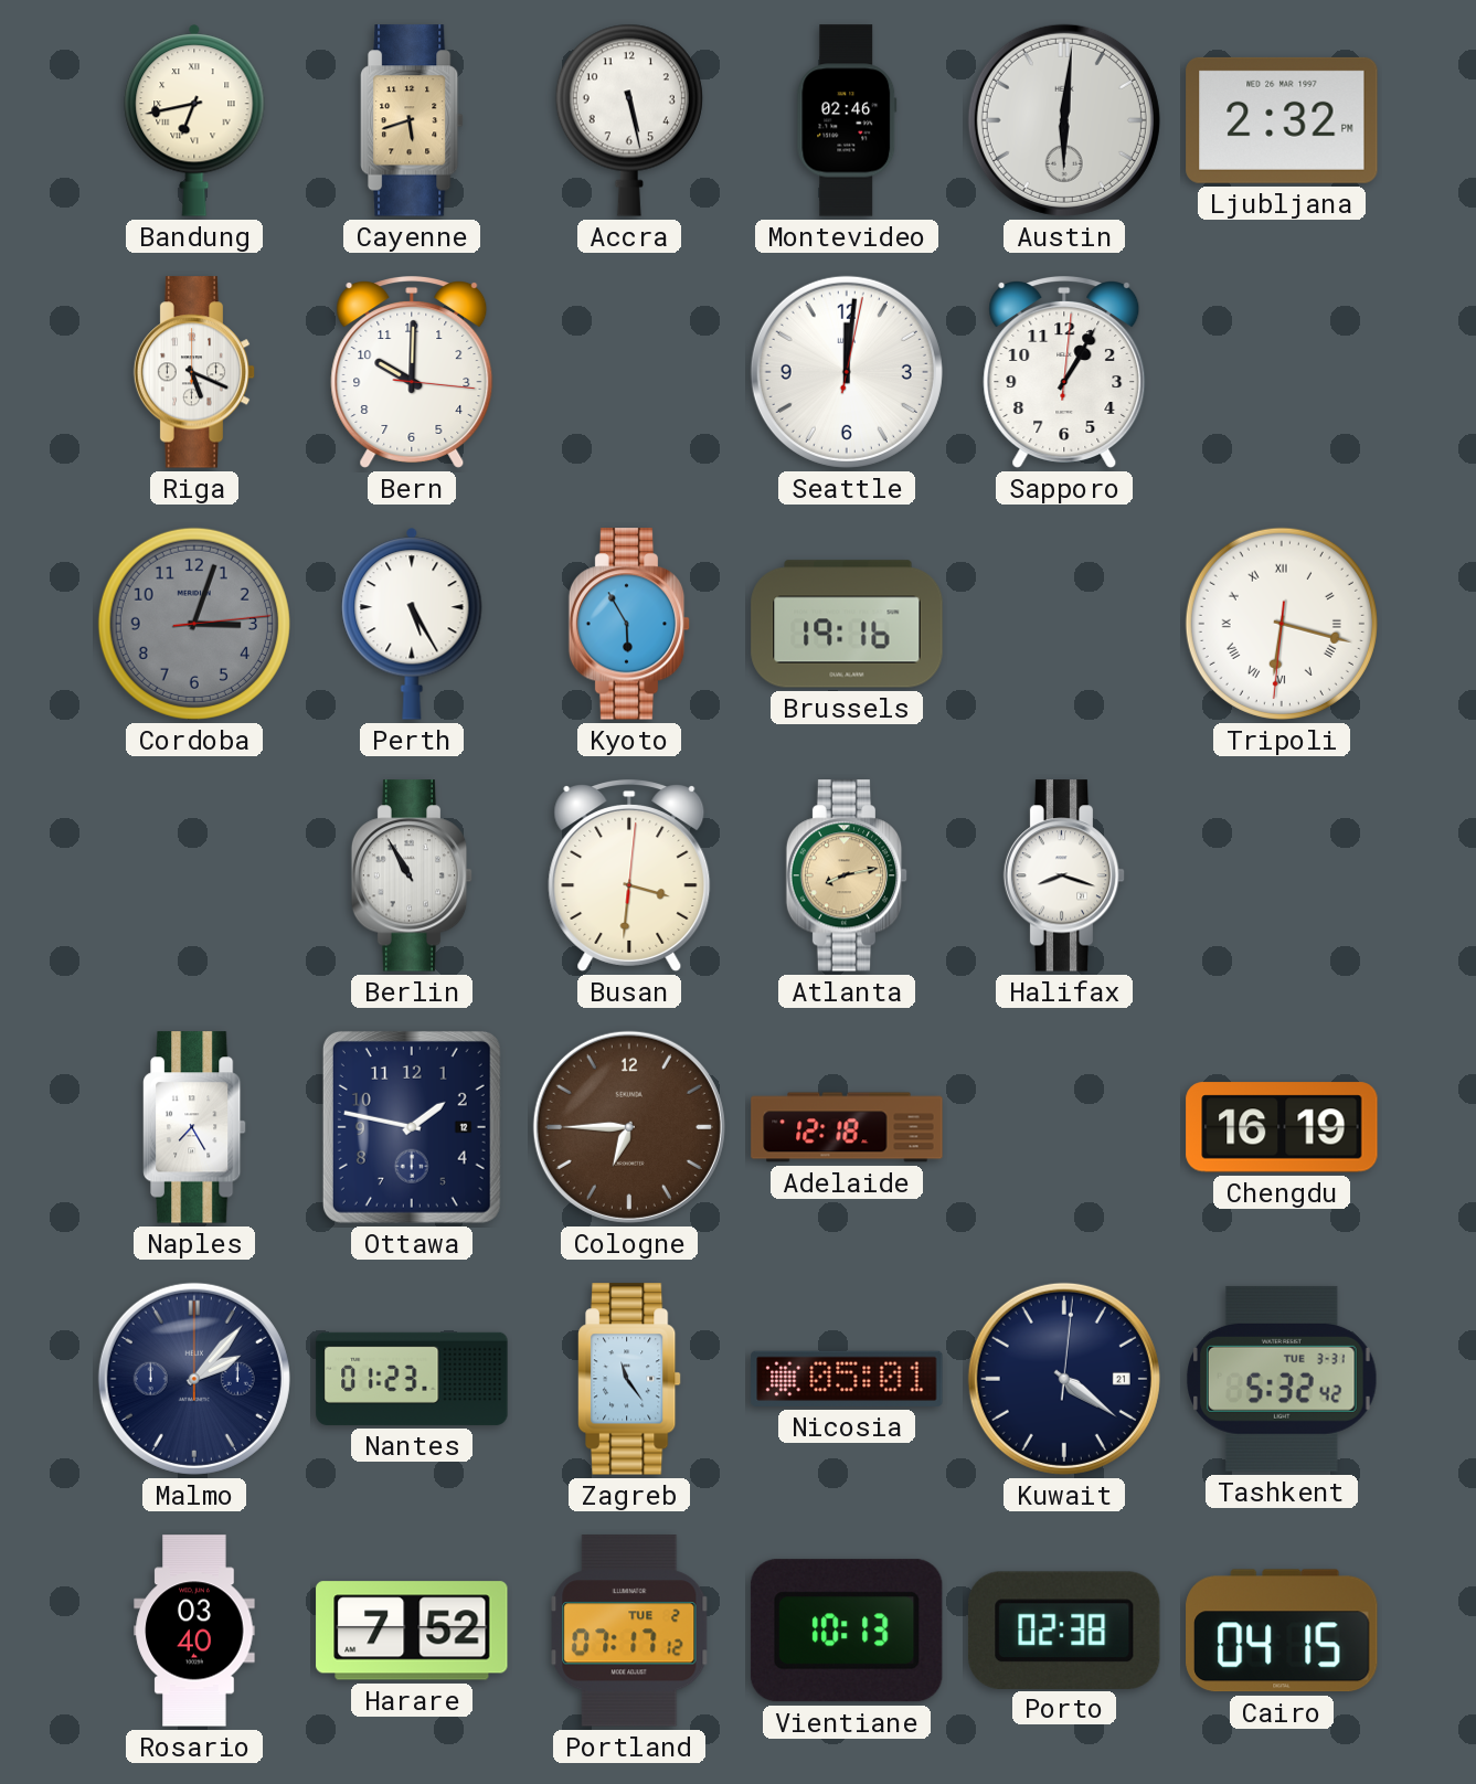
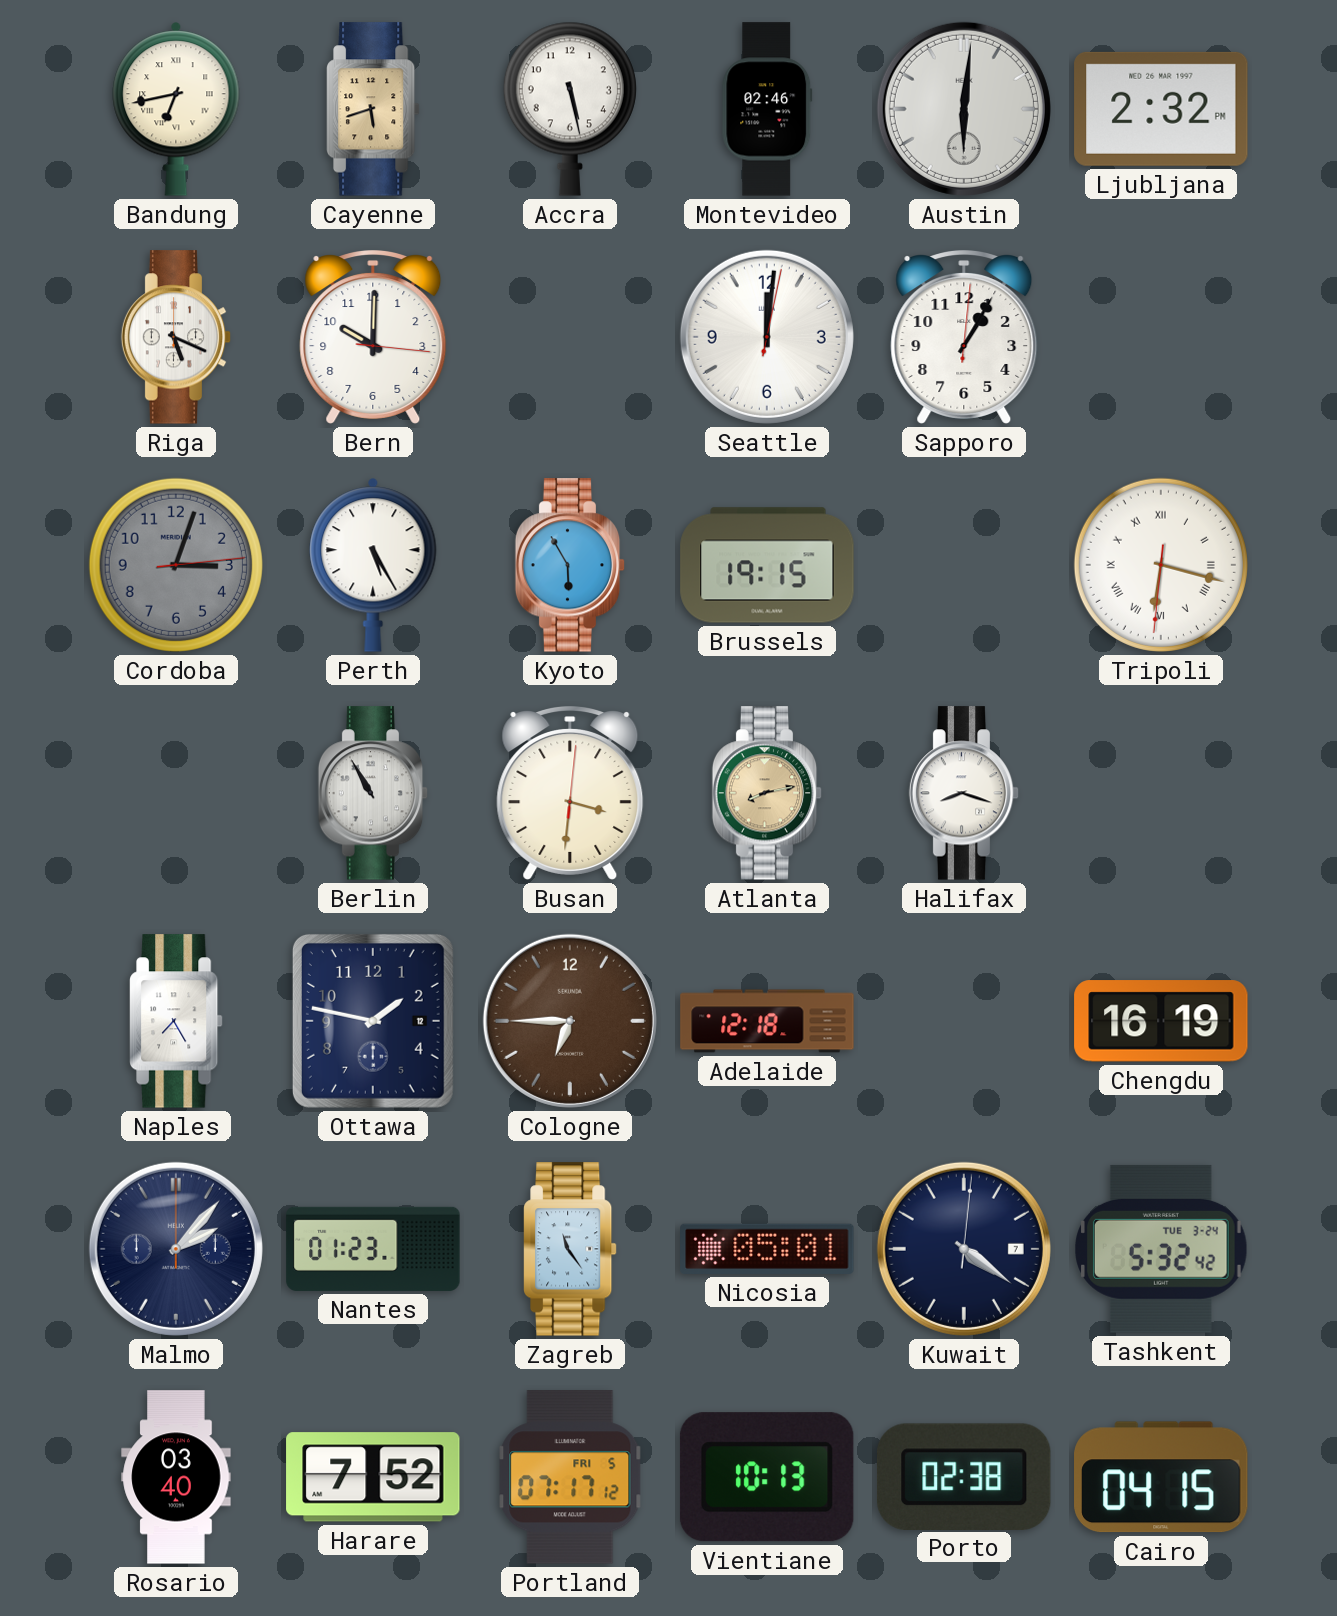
Brussels: 19:16 -> 19:15
Kuwait date: 21 -> 7
Tashkent date: TUE 3-31 -> TUE 3-24
Portland date: TUE 2 -> FRI 5
